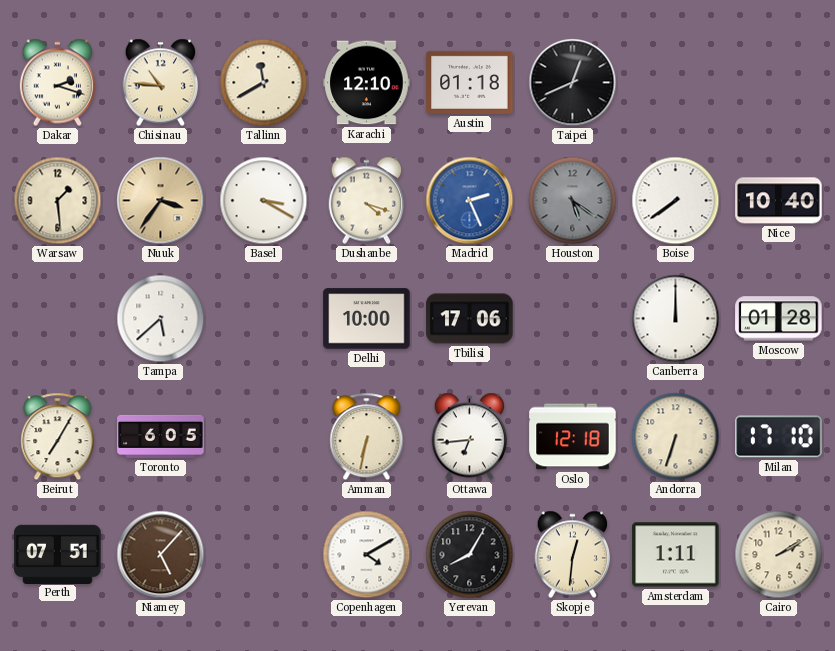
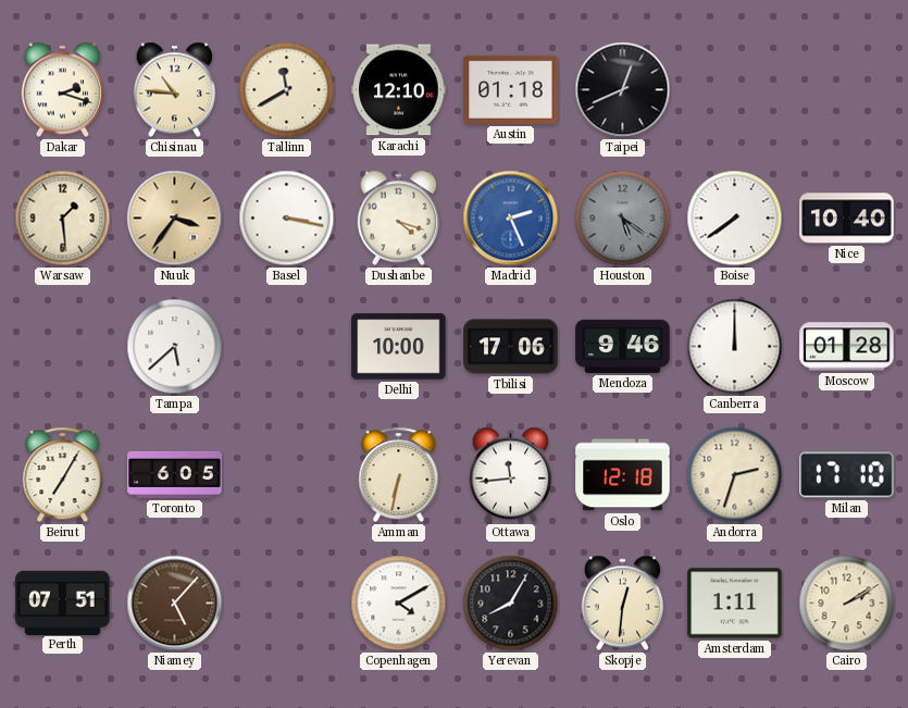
Basel: 3:20 -> 3:17
Mendoza: none -> 9:46
Ottawa: 6:44 -> 11:44
Andorra: 6:33 -> 2:33
